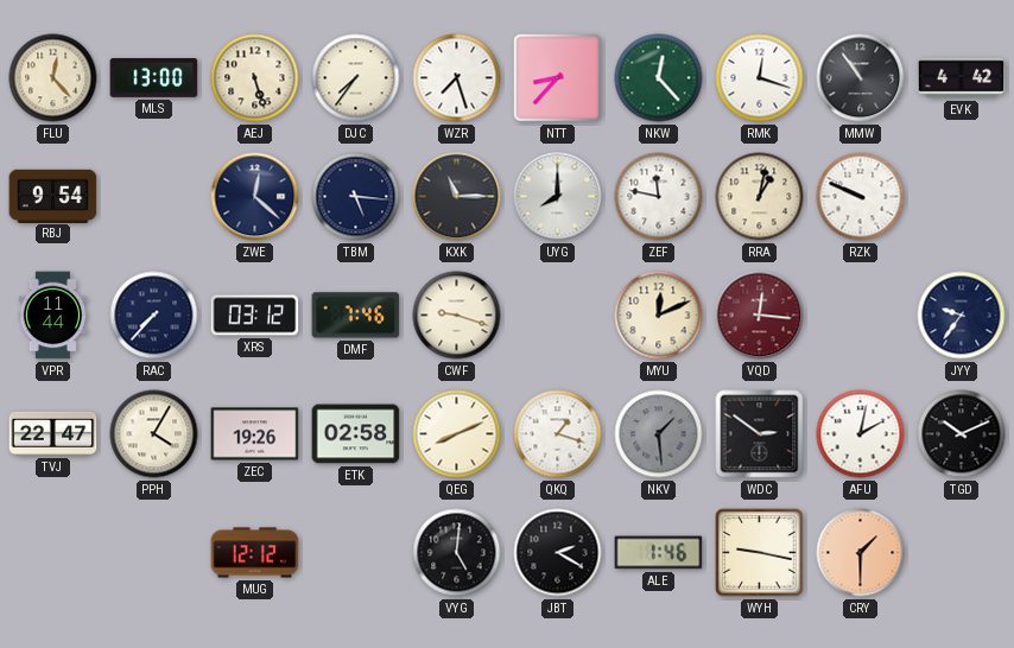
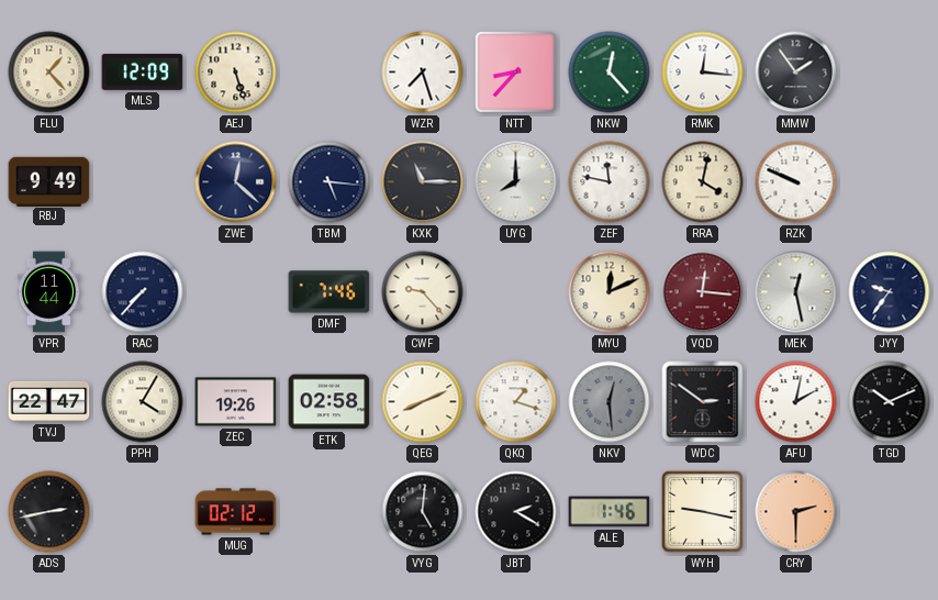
FLU: 12:23 -> 1:23
MLS: 13:00 -> 12:09
DJC: 7:36 -> none
RMK: 12:18 -> 12:16
MMW: 10:54 -> 1:54
EVK: 4:42 -> none
RBJ: 9:54 -> 9:49
RRA: 1:02 -> 4:02
XRS: 03:12 -> none
CWF: 9:18 -> 9:23
MEK: none -> 12:28
NKV: 1:29 -> 12:29
ADS: none -> 2:43
MUG: 12:12 -> 02:12
CRY: 1:30 -> 2:30
